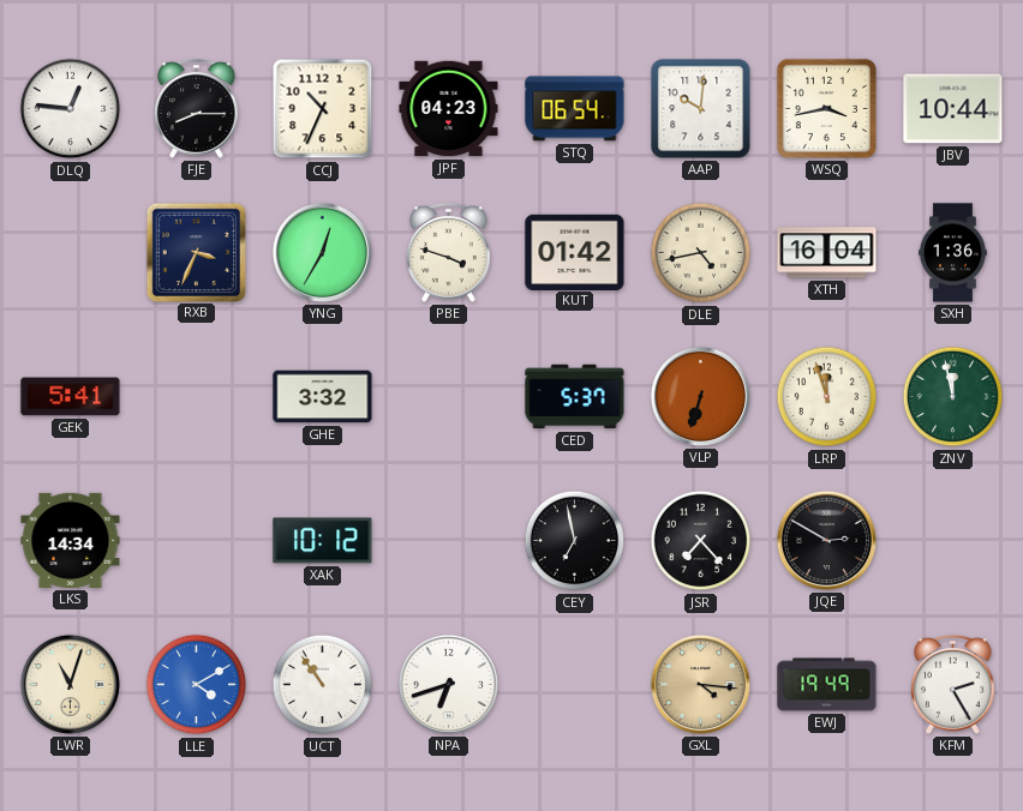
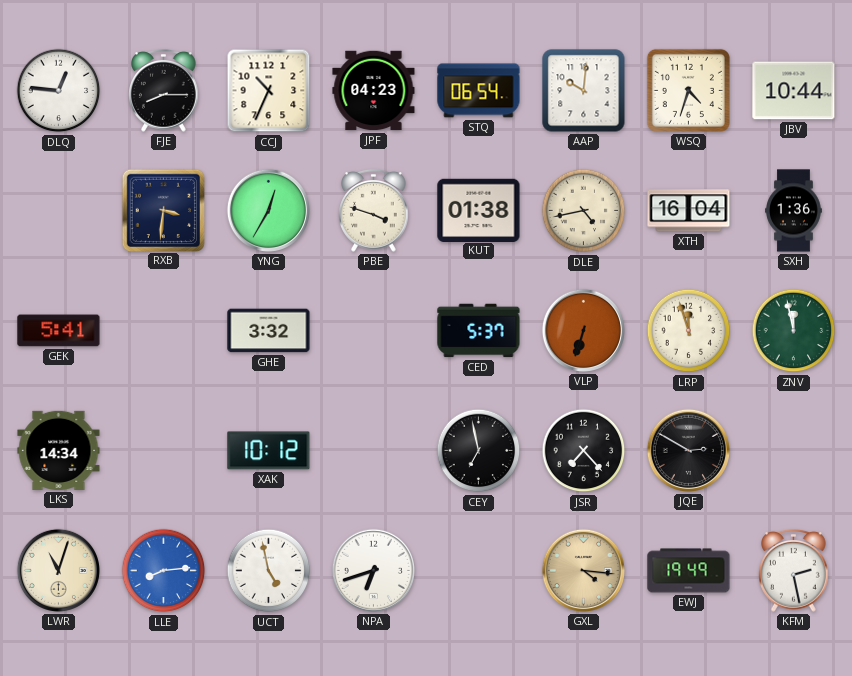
WSQ: 3:43 -> 4:33
RXB: 3:34 -> 3:31
KUT: 01:42 -> 01:38
LLE: 4:10 -> 8:14
UCT: 10:54 -> 4:58
KFM: 2:25 -> 2:28
